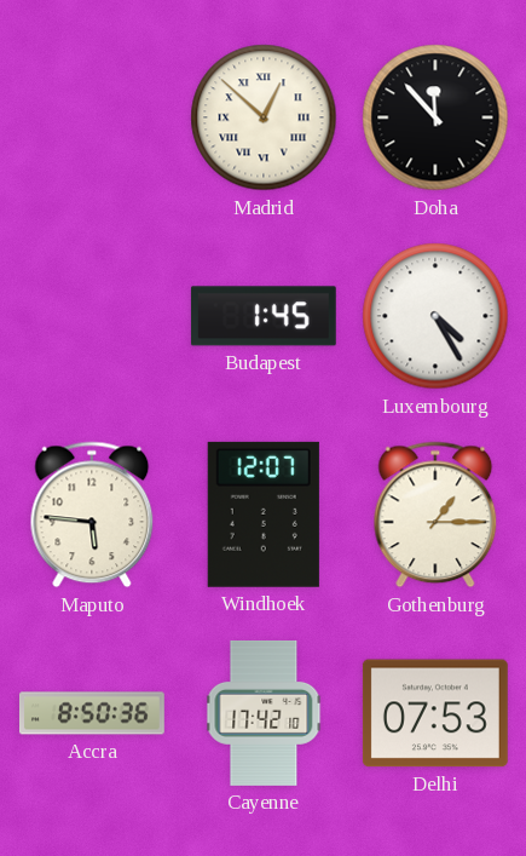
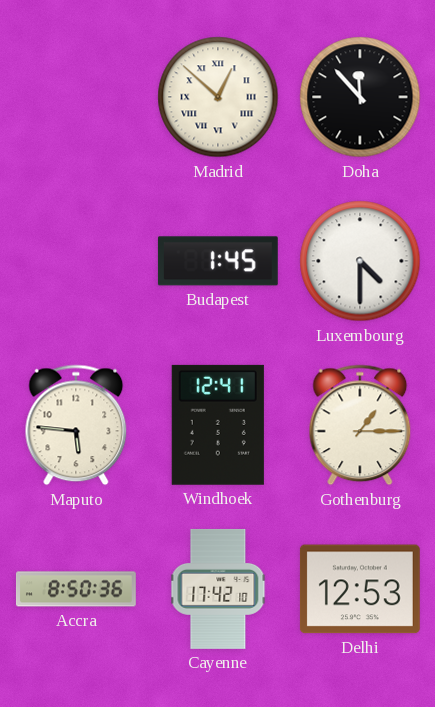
Luxembourg: 4:25 -> 4:30
Windhoek: 12:07 -> 12:41
Delhi: 07:53 -> 12:53
